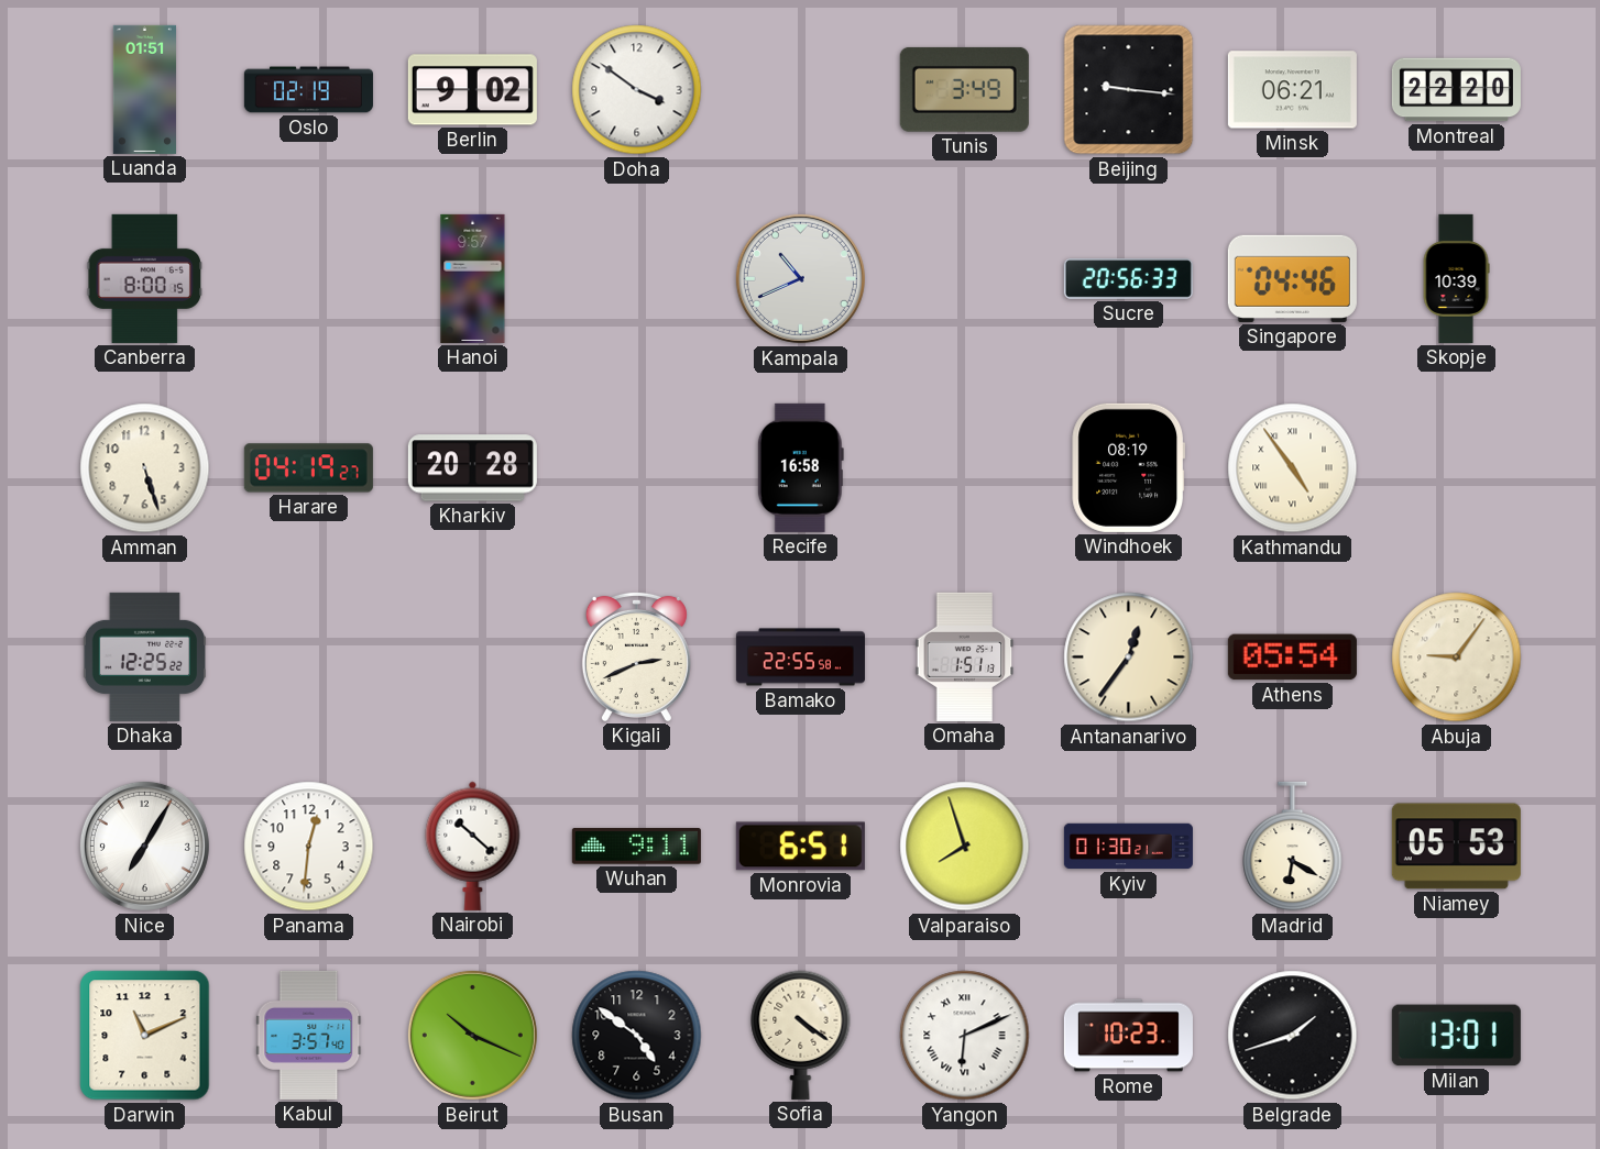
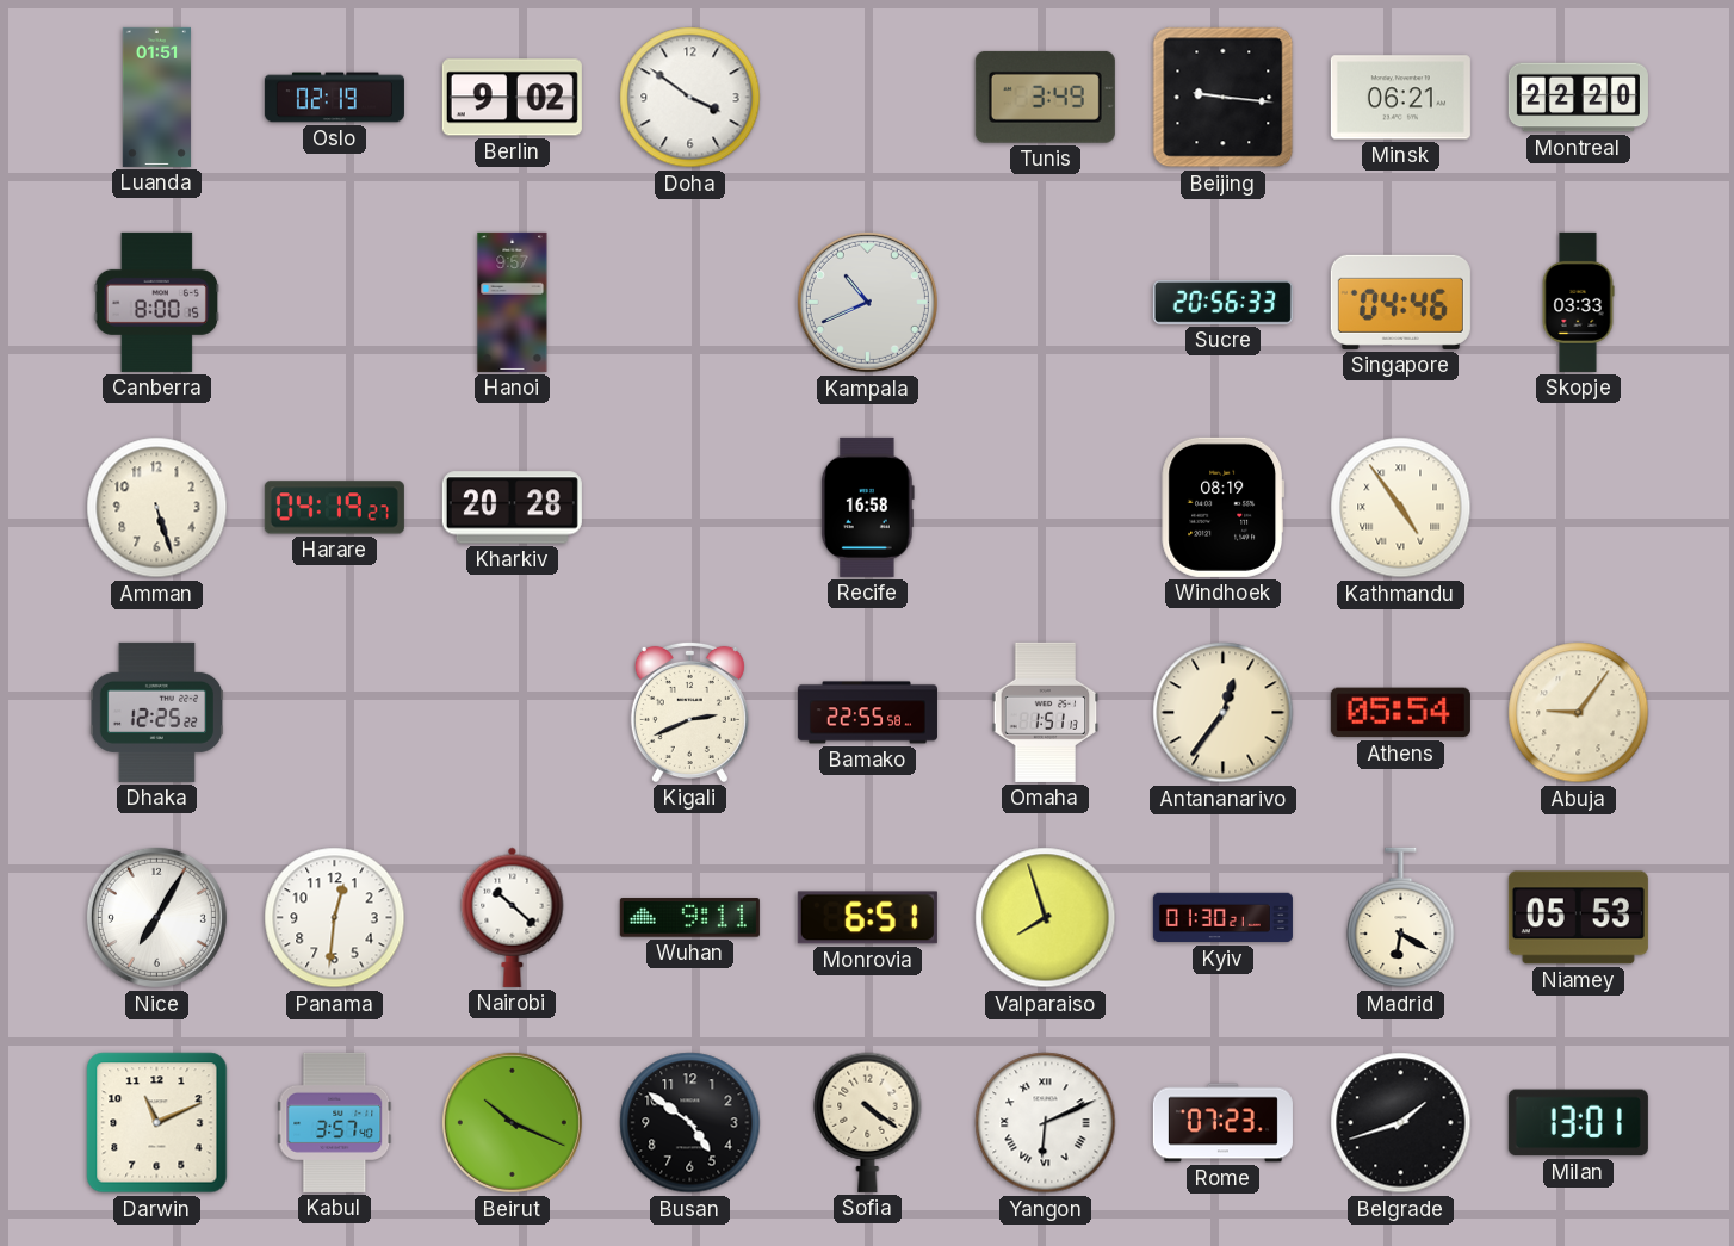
Skopje: 10:39 -> 03:33
Rome: 10:23 -> 07:23
